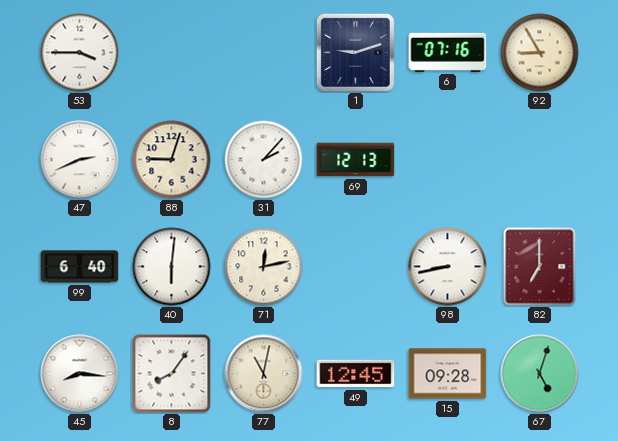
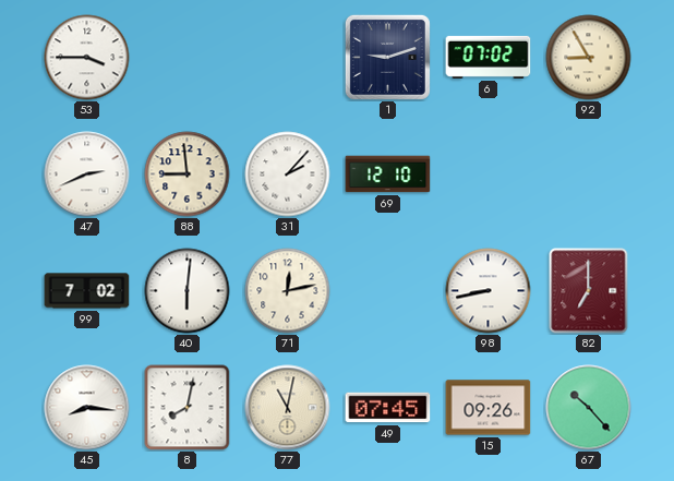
6: 07:16 -> 07:02
88: 9:03 -> 8:59
69: 12:13 -> 12:10
99: 6:40 -> 7:02
8: 8:06 -> 8:02
49: 12:45 -> 07:45
15: 09:28 -> 09:26
67: 5:03 -> 10:23
